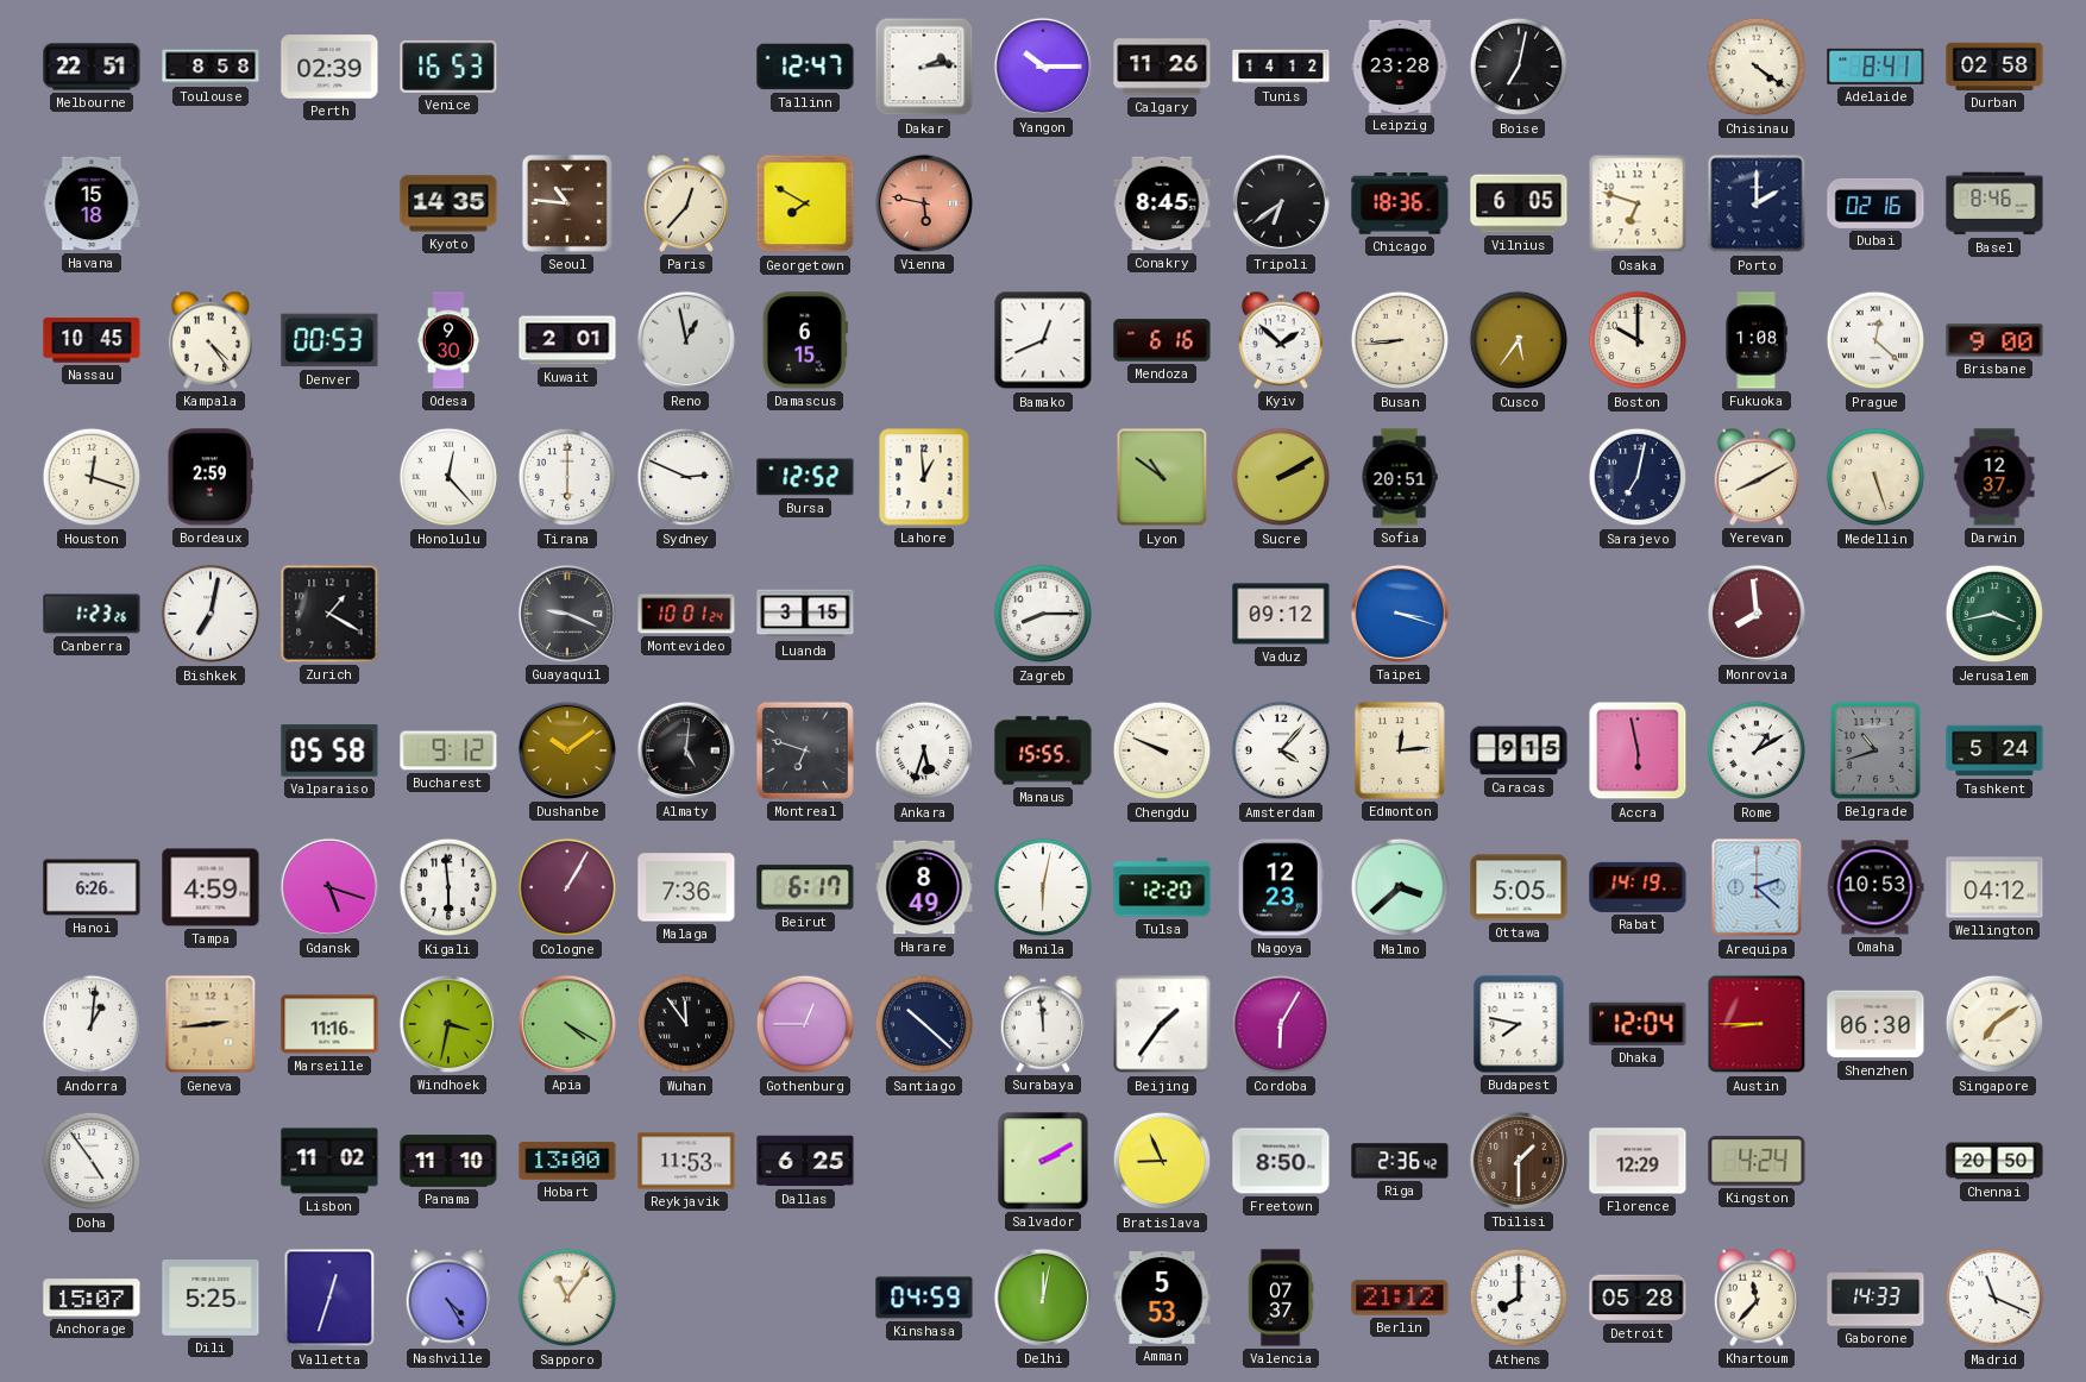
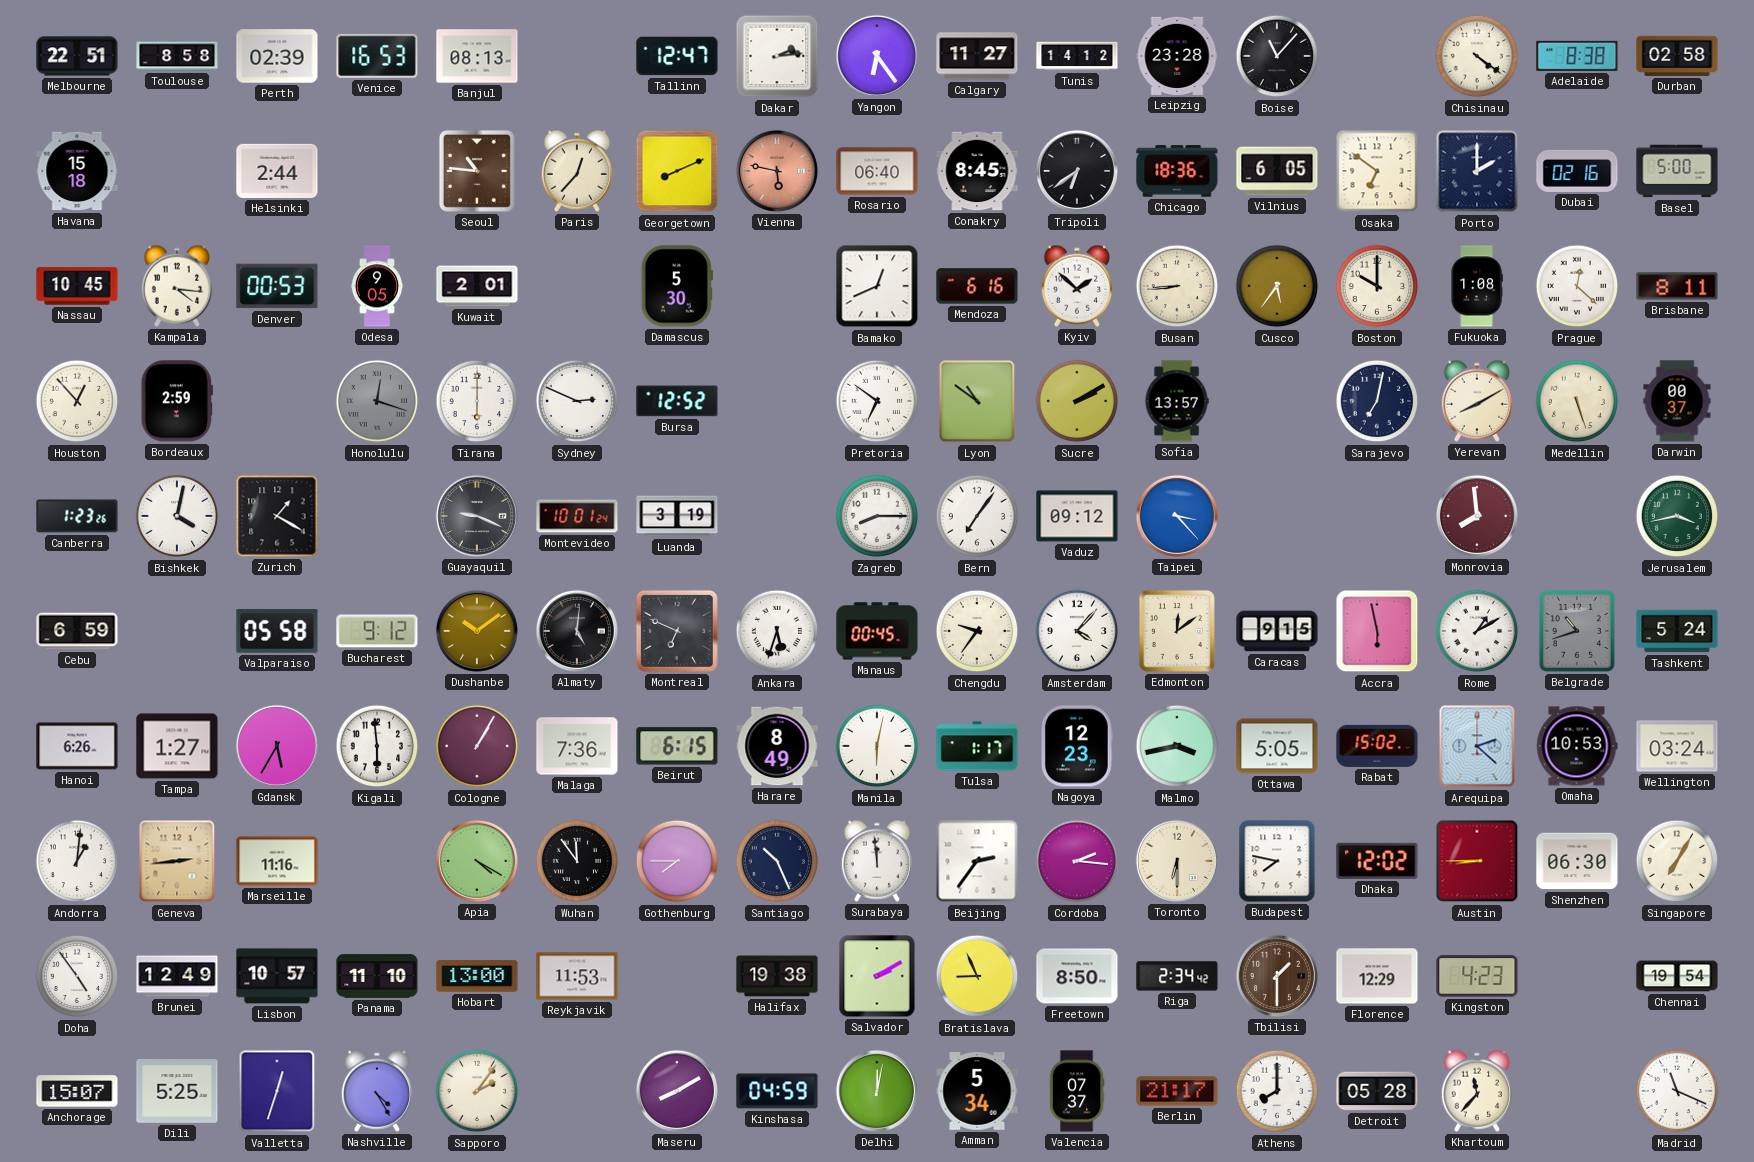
Banjul: none -> 08:13
Yangon: 10:15 -> 6:24
Calgary: 11:26 -> 11:27
Boise: 7:02 -> 11:07
Adelaide: 8:41 -> 8:38
Helsinki: none -> 2:44
Kyoto: 14:35 -> none
Georgetown: 7:50 -> 8:11
Rosario: none -> 06:40
Osaka: 6:48 -> 6:51
Basel: 8:46 -> 5:00
Kampala: 4:24 -> 4:16
Odesa: 9:30 -> 9:05
Reno: 12:58 -> none
Damascus: 6:15 -> 5:30
Brisbane: 9:00 -> 8:11
Houston: 12:18 -> 12:53
Honolulu: 12:23 -> 12:18
Honolulu dial: white -> grey
Lahore: 12:59 -> none
Pretoria: none -> 6:51
Sofia: 20:51 -> 13:57
Darwin: 12:37 -> 00:37
Bishkek: 7:02 -> 4:02
Luanda: 3:15 -> 3:19
Bern: none -> 7:06
Taipei: 3:18 -> 3:23
Cebu: none -> 6:59
Montreal: 6:48 -> 6:49
Manaus: 15:55 -> 00:45
Chengdu: 9:49 -> 9:36
Edmonton: 12:14 -> 12:09
Tampa: 4:59 -> 1:27
Gdansk: 5:18 -> 5:35
Beirut: 6:17 -> 6:15
Tulsa: 12:20 -> 1:17
Malmo: 3:38 -> 3:43
Rabat: 14:19 -> 15:02
Wellington: 04:12 -> 03:24
Windhoek: 3:32 -> none
Gothenburg: 12:45 -> 7:45
Santiago: 10:22 -> 10:26
Beijing: 1:36 -> 2:36
Cordoba: 6:05 -> 2:16
Toronto: none -> 6:30
Dhaka: 12:04 -> 12:02
Singapore: 7:09 -> 7:05
Brunei: none -> 12:49
Lisbon: 11:02 -> 10:57
Dallas: 6:25 -> none
Halifax: none -> 19:38
Riga: 2:36 -> 2:34
Kingston: 4:24 -> 4:23
Chennai: 20:50 -> 19:54
Sapporo: 11:06 -> 2:06
Maseru: none -> 8:10
Amman: 5:53 -> 5:34
Berlin: 21:12 -> 21:17
Gaborone: 14:33 -> none
